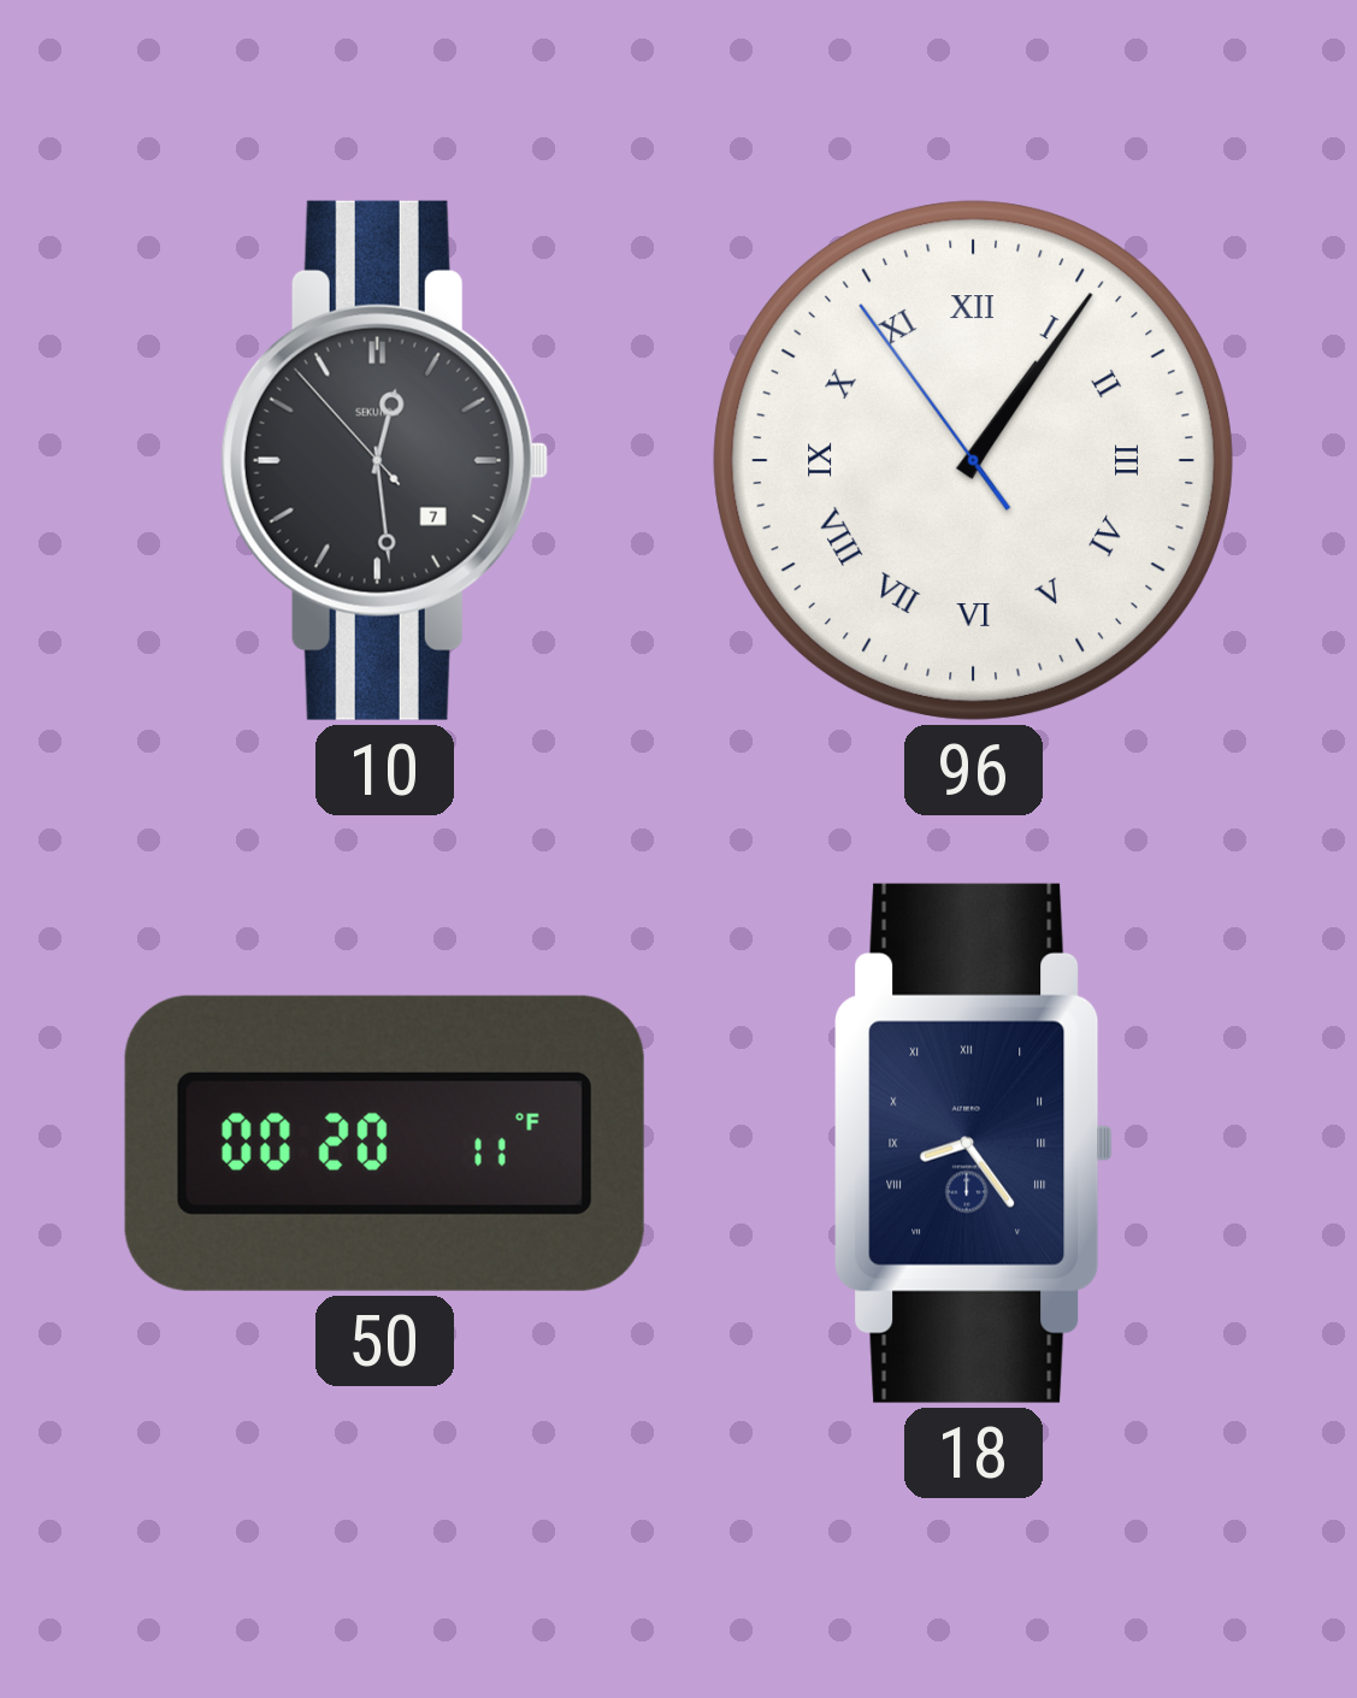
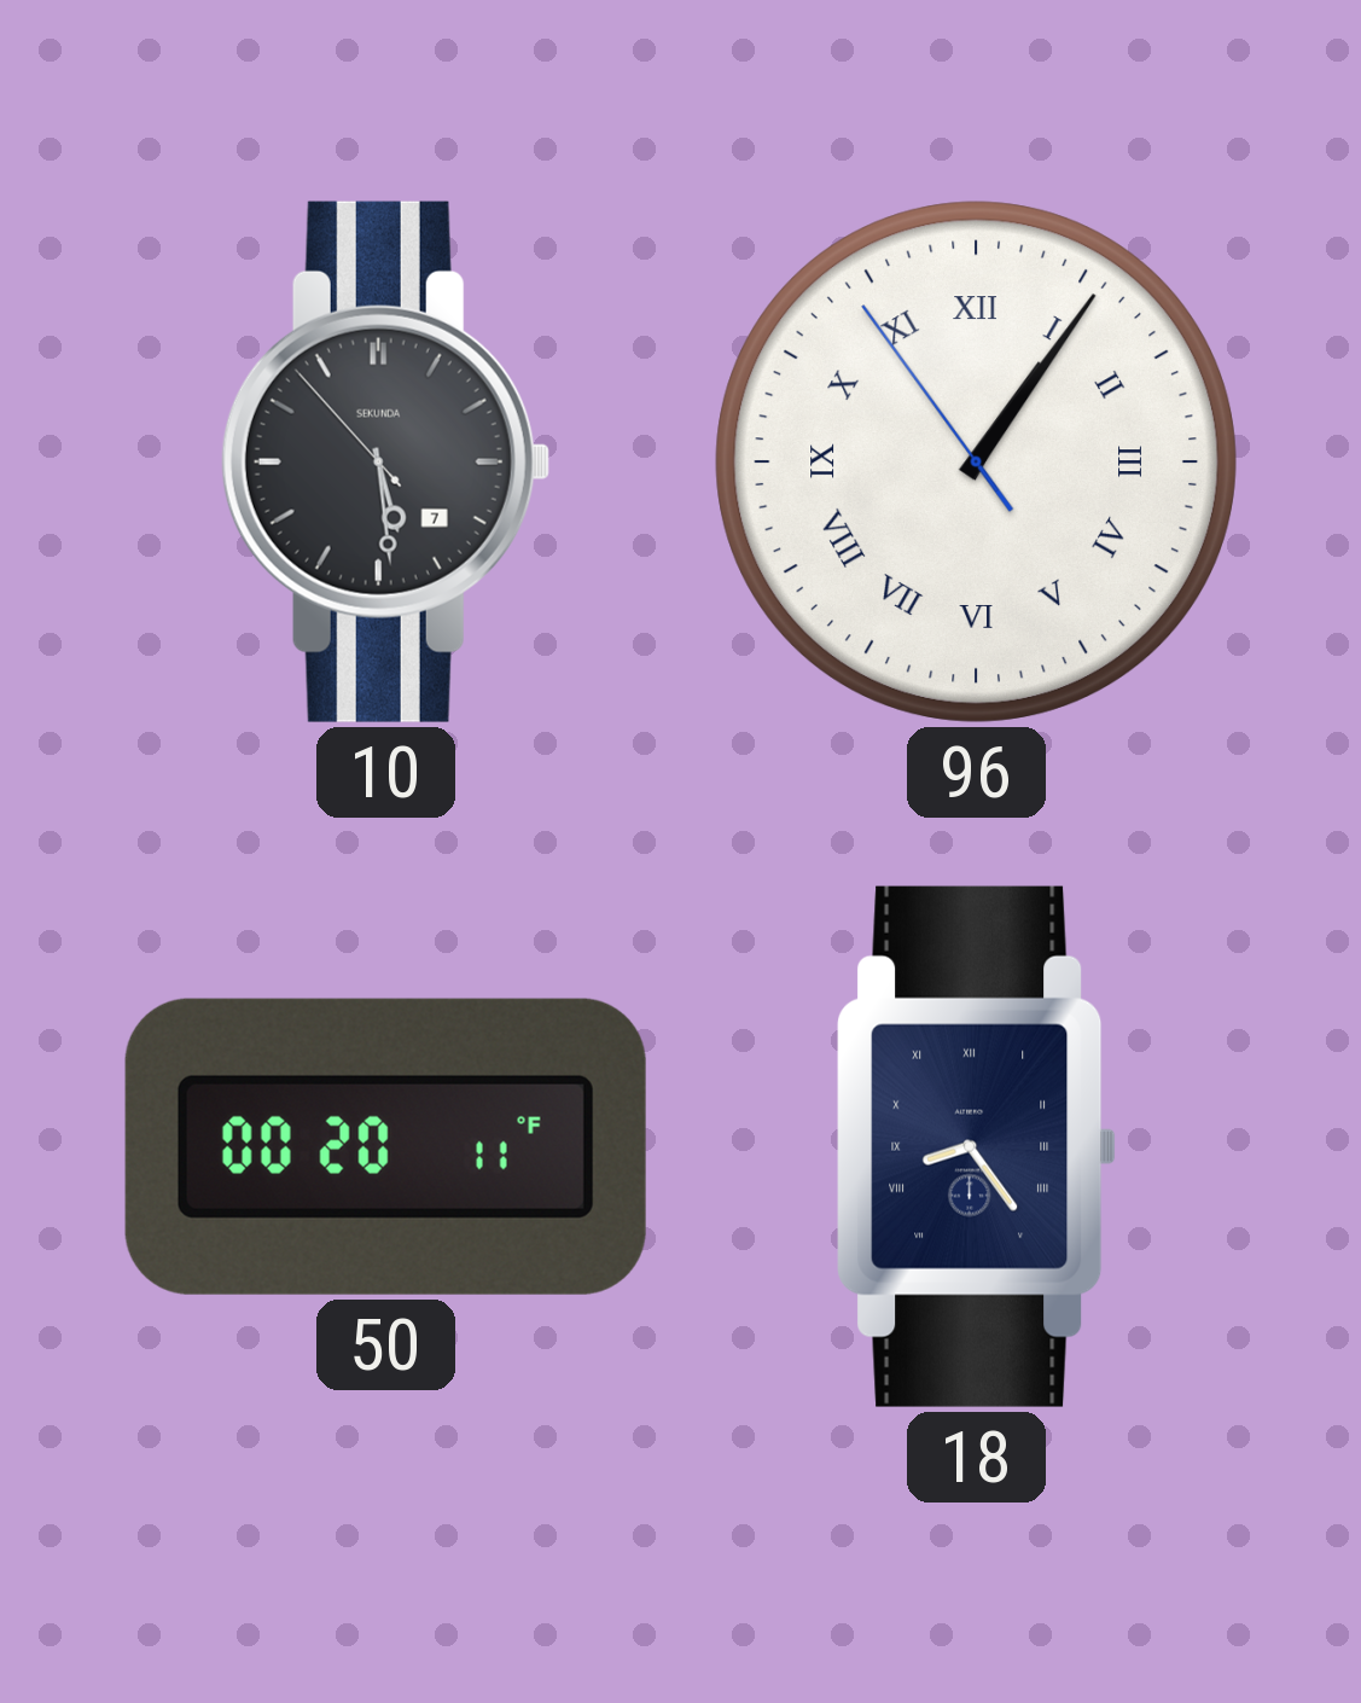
10: 12:28 -> 5:28
